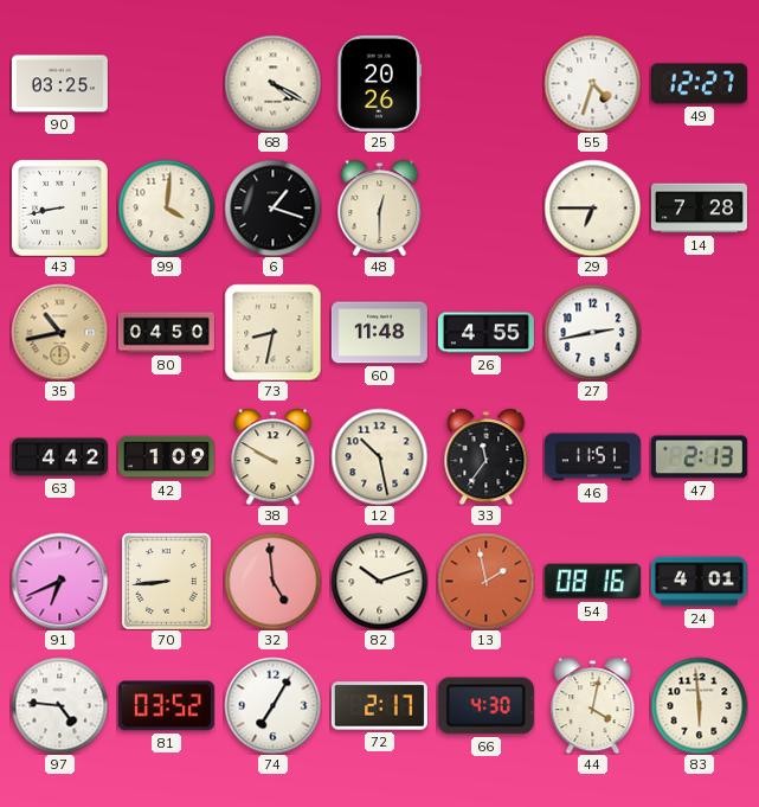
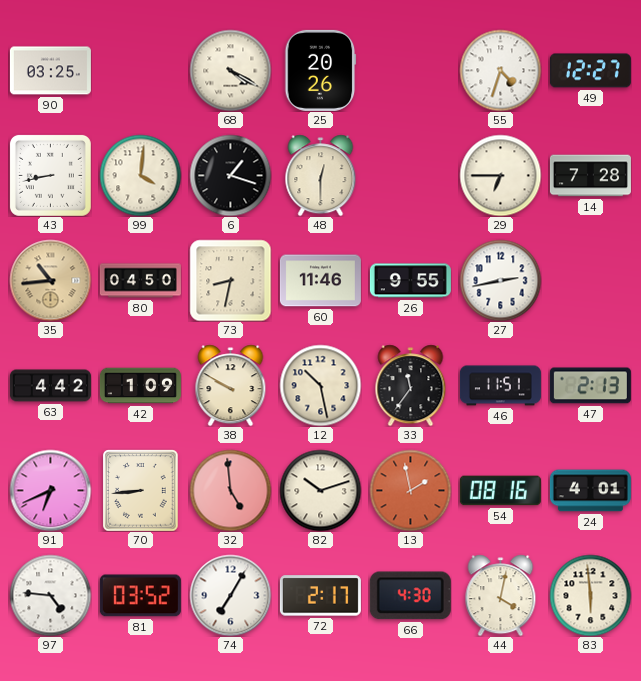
35: 10:43 -> 10:44
60: 11:48 -> 11:46
26: 4:55 -> 9:55
